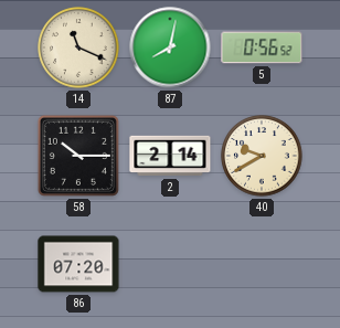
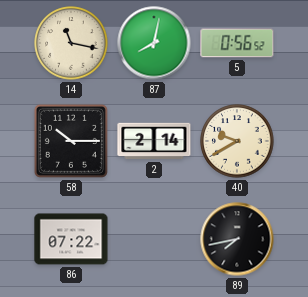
14: 11:19 -> 11:17
86: 07:20 -> 07:22
89: none -> 7:43
